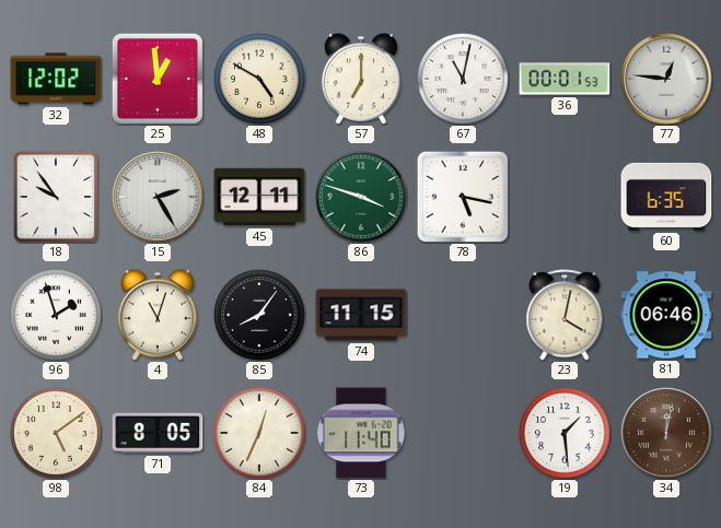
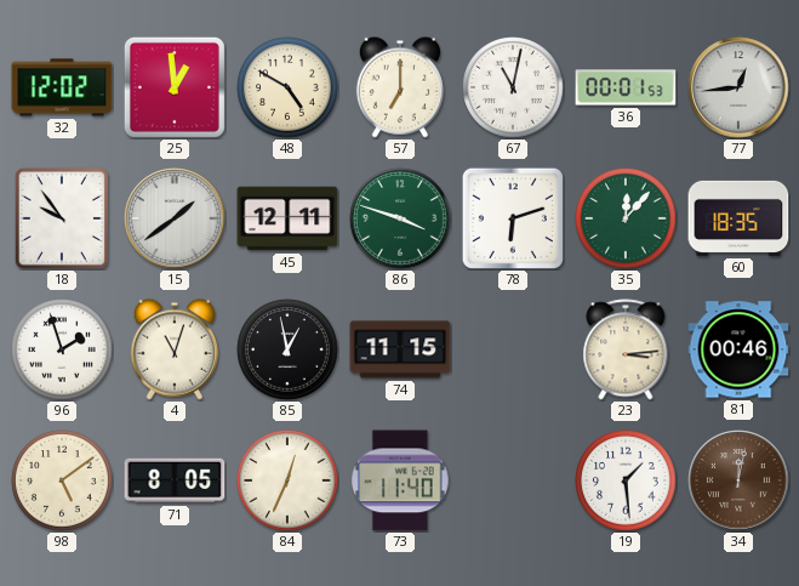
77: 12:46 -> 12:44
15: 2:25 -> 1:39
78: 5:17 -> 6:12
35: none -> 12:07
60: 6:35 -> 18:35
85: 8:06 -> 12:58
23: 4:02 -> 3:14
81: 06:46 -> 00:46
